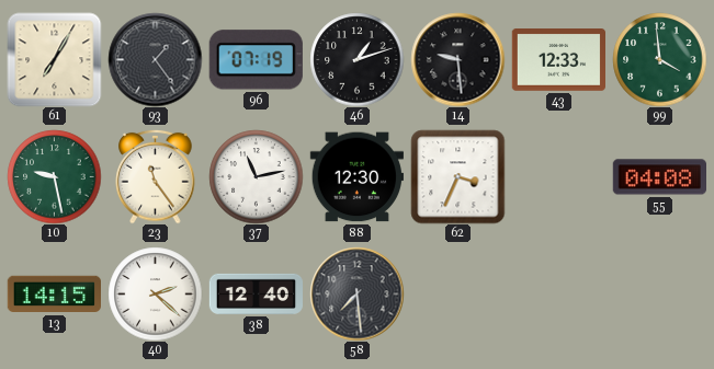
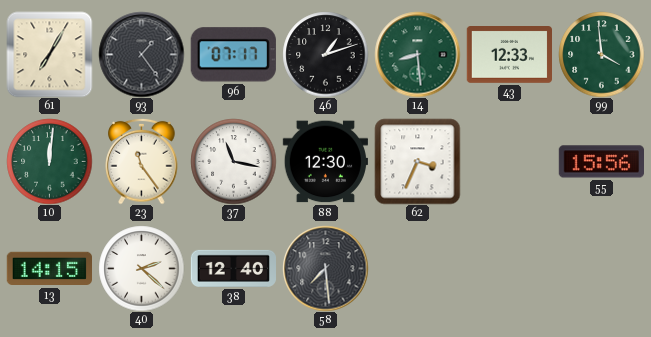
96: 07:19 -> 07:17
14: 9:29 -> 8:29
14 dial: black -> green
10: 9:28 -> 12:01
37: 11:13 -> 11:17
55: 04:08 -> 15:56
